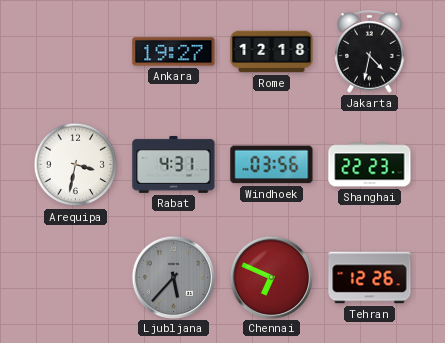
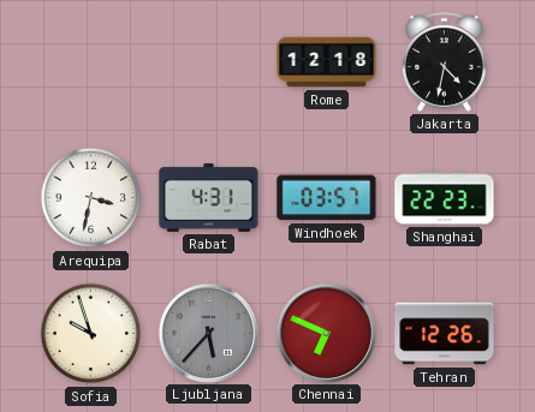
Ankara: 19:27 -> none
Windhoek: 03:56 -> 03:57
Sofia: none -> 9:57
